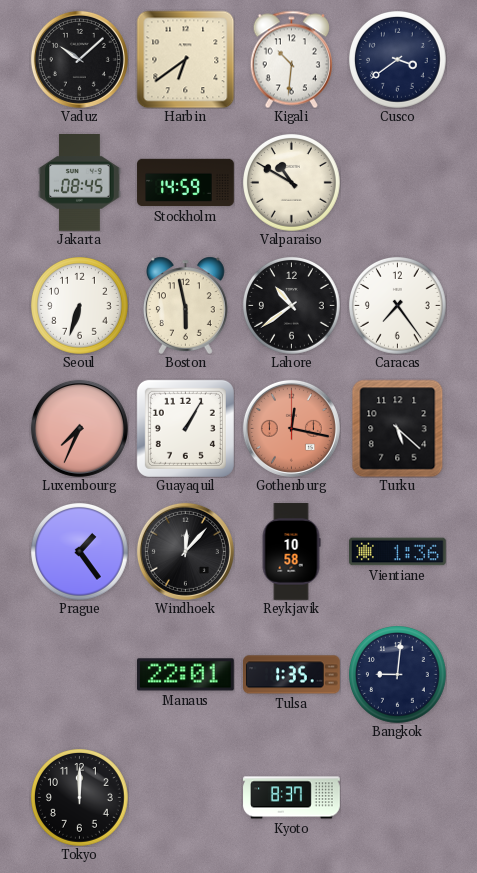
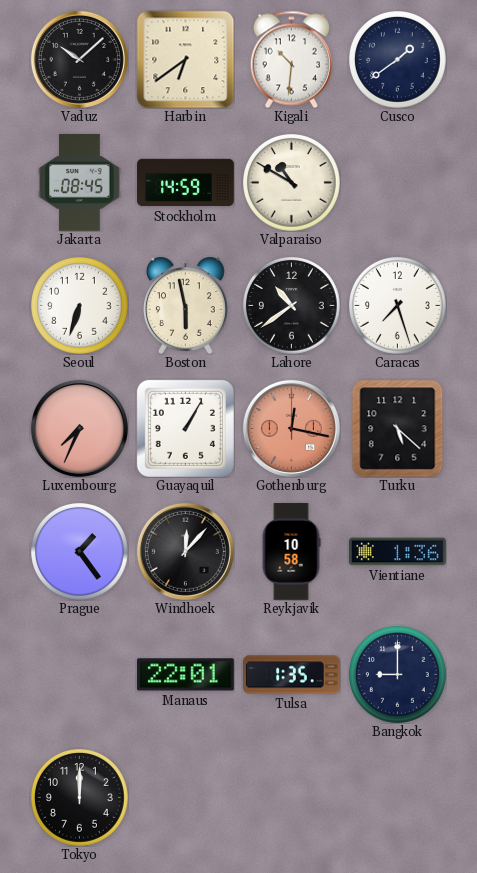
Cusco: 3:39 -> 1:39
Caracas: 7:24 -> 7:27
Bangkok: 9:01 -> 9:00
Kyoto: 8:37 -> none
